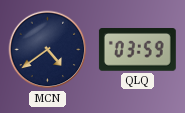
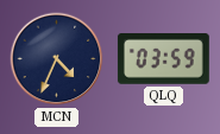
MCN: 4:39 -> 4:34
